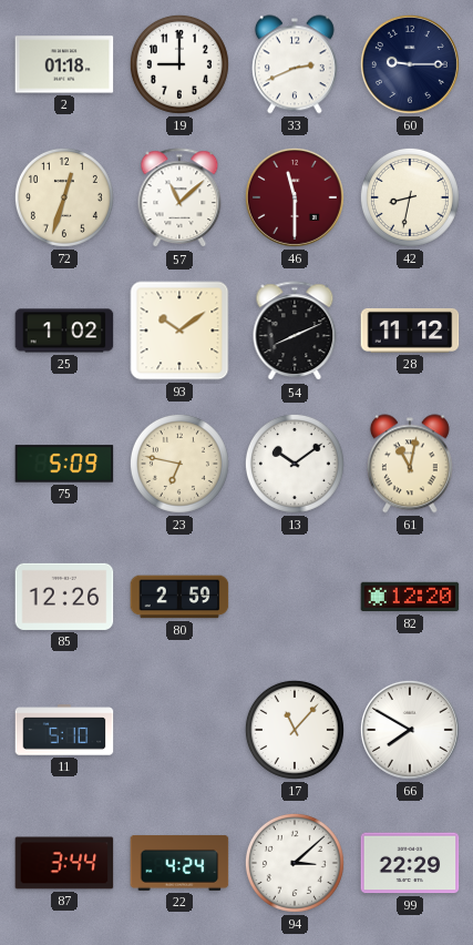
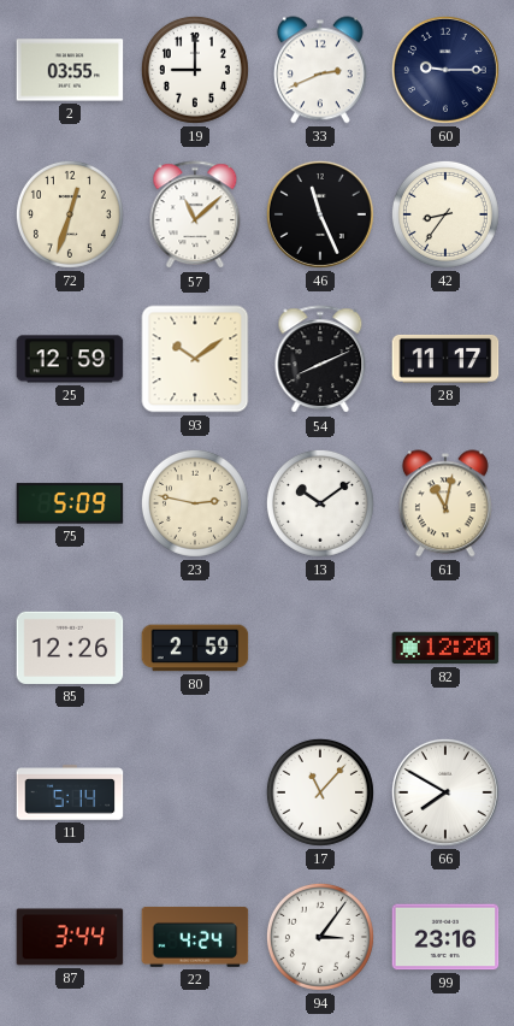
2: 01:18 -> 03:55
46: 11:30 -> 11:26
46 dial: burgundy -> black
42: 8:32 -> 8:36
25: 1:02 -> 12:59
28: 11:12 -> 11:17
23: 6:47 -> 2:47
11: 5:10 -> 5:14
94: 3:08 -> 3:06
99: 22:29 -> 23:16
